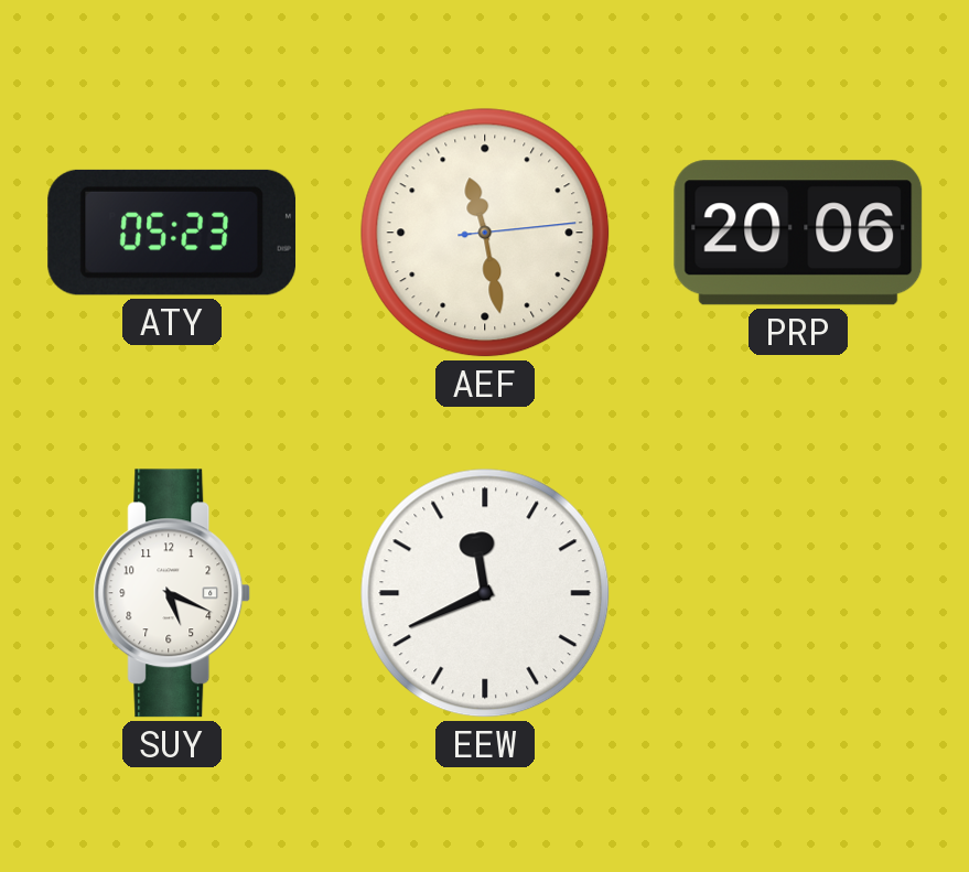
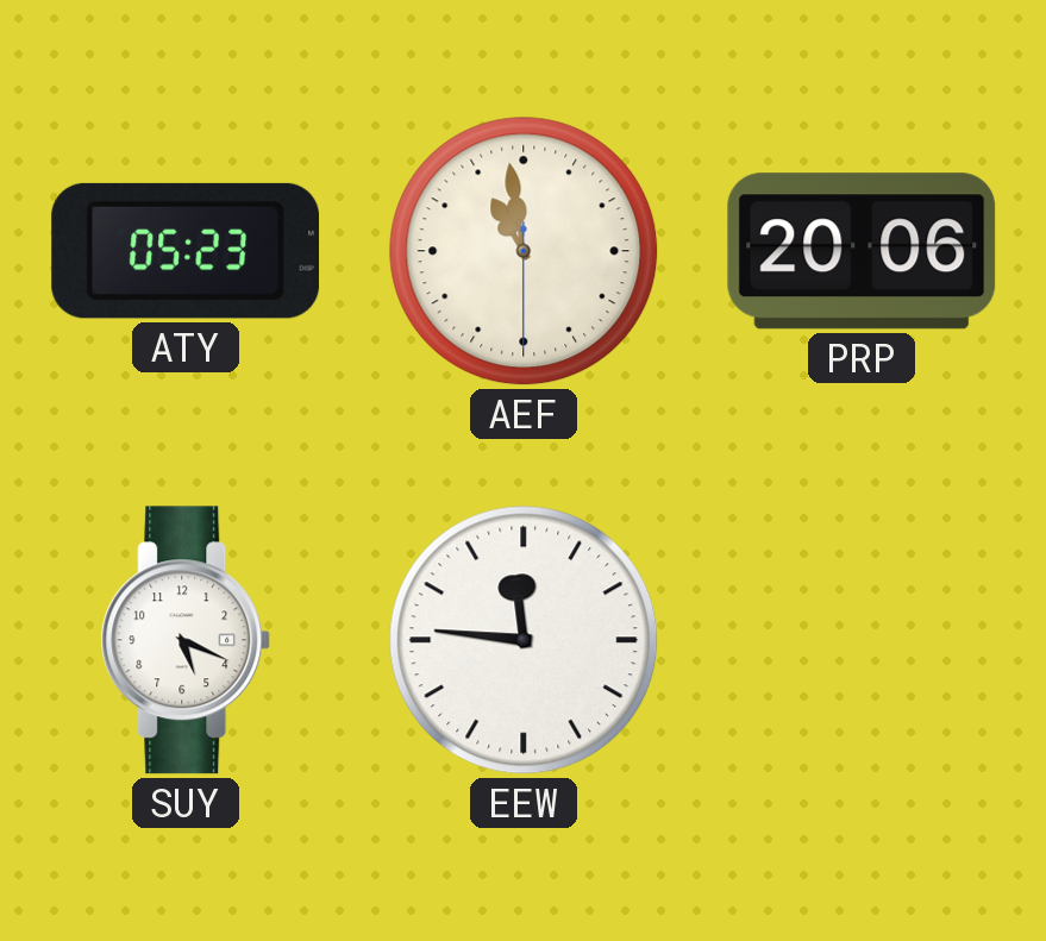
AEF: 11:28 -> 10:58
EEW: 11:41 -> 11:46
